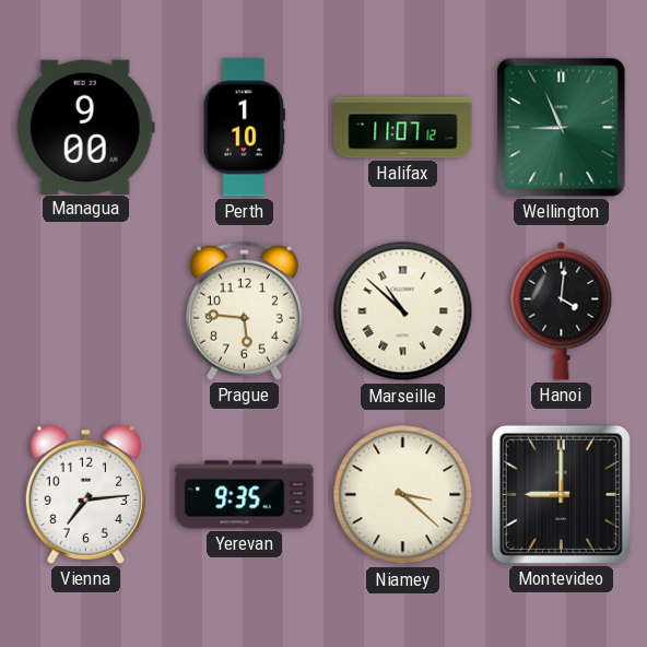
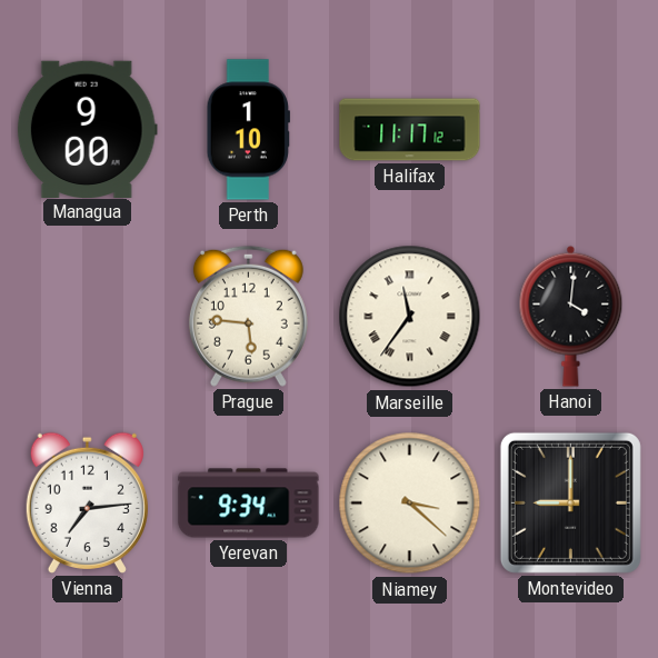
Halifax: 11:07 -> 11:17
Wellington: 8:56 -> none
Marseille: 10:52 -> 11:36
Yerevan: 9:35 -> 9:34
